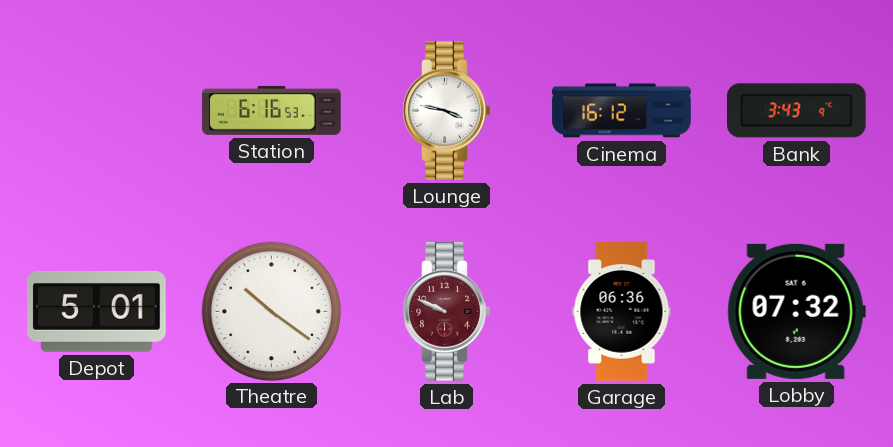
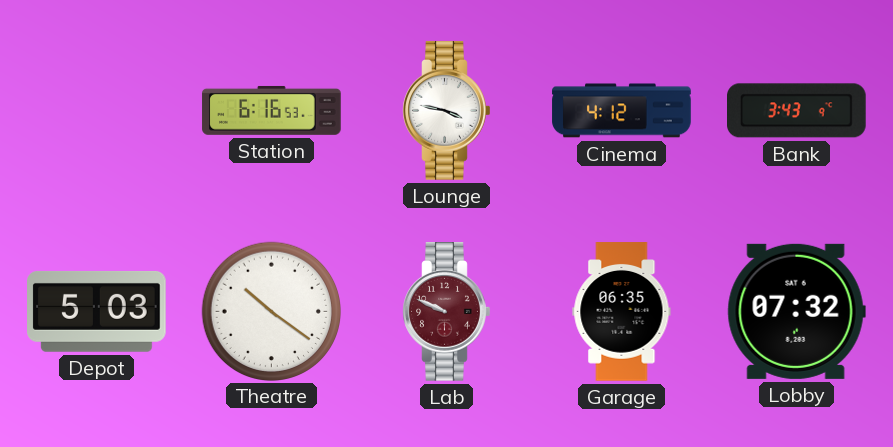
Cinema: 16:12 -> 4:12
Depot: 5:01 -> 5:03
Garage: 06:36 -> 06:35
